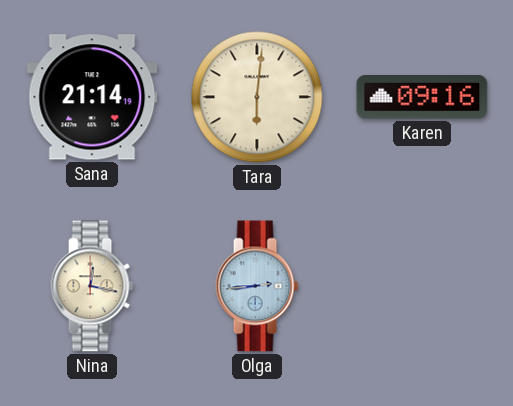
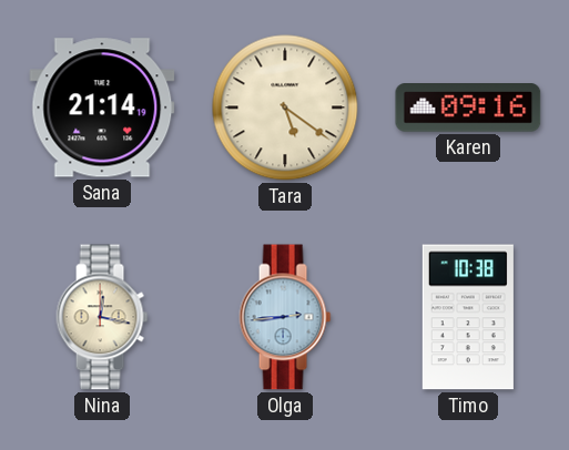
Tara: 6:01 -> 5:21
Timo: none -> 10:38
